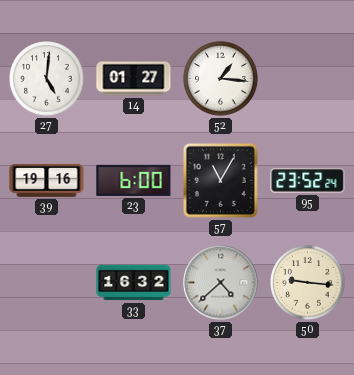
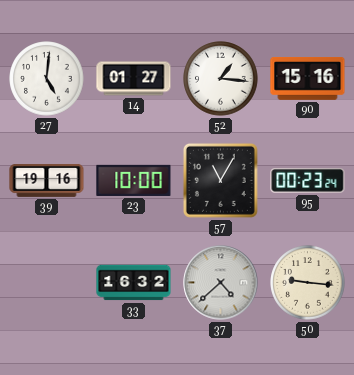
90: none -> 15:16
23: 6:00 -> 10:00
95: 23:52 -> 00:23
